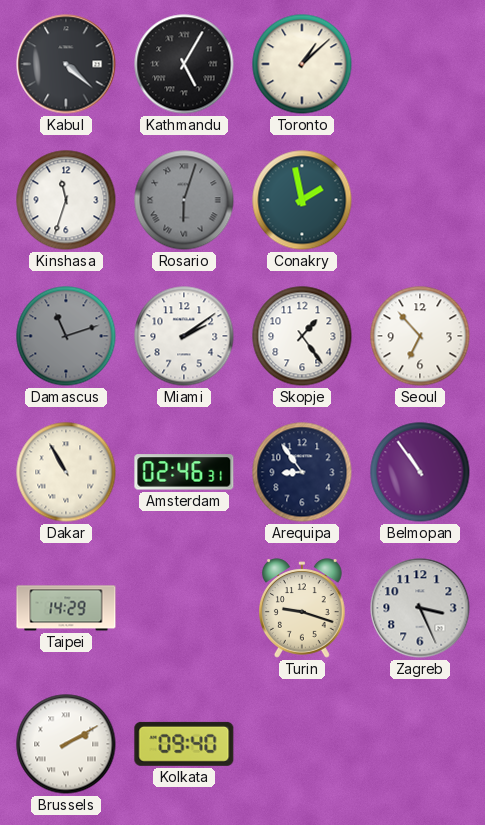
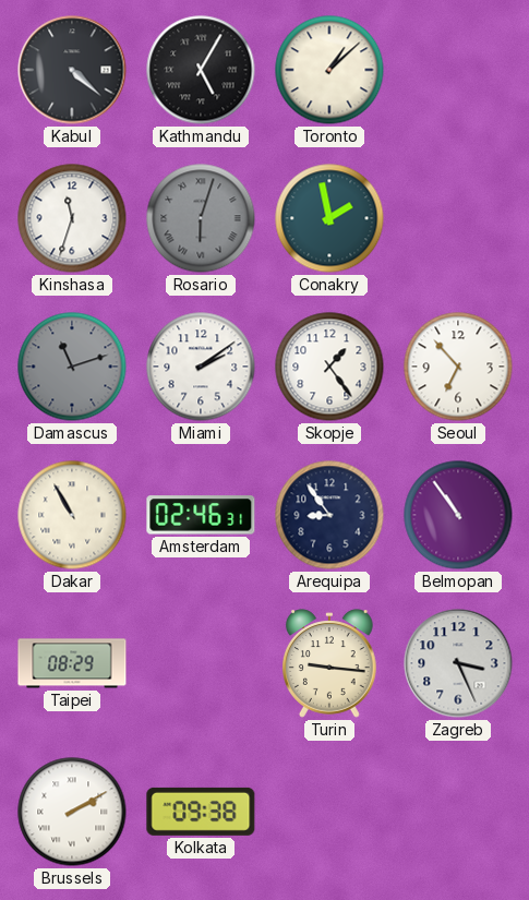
Taipei: 14:29 -> 08:29
Turin: 9:18 -> 9:16
Kolkata: 09:40 -> 09:38
